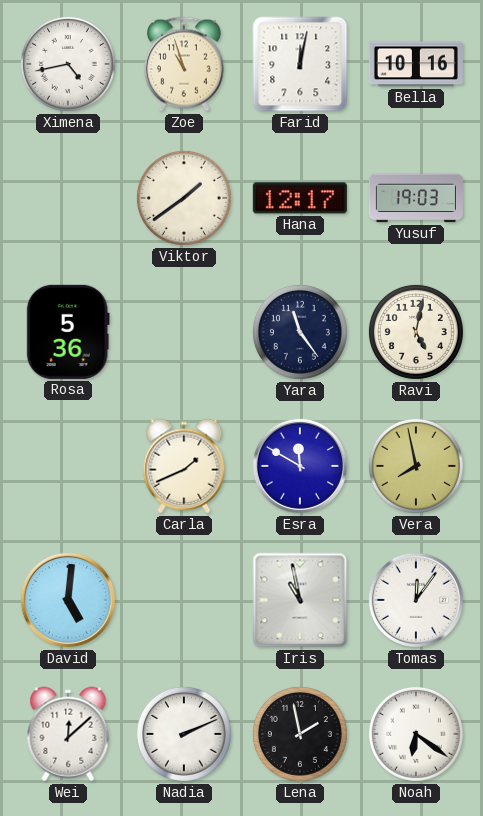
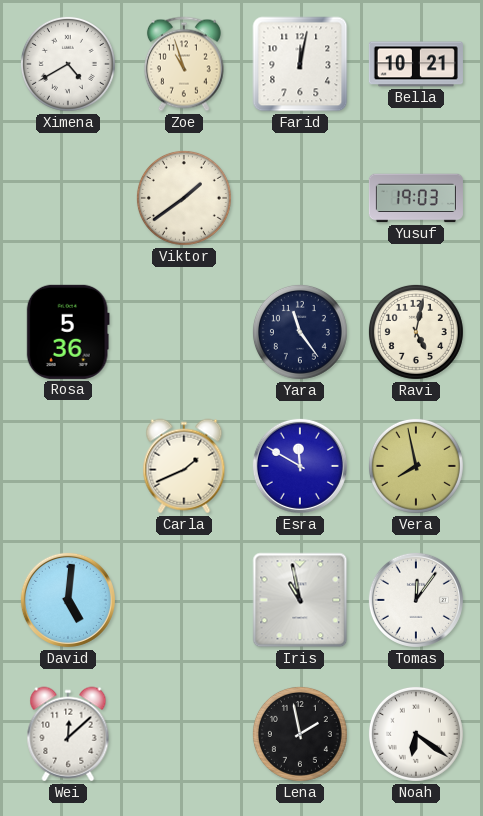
Ximena: 4:43 -> 4:40
Bella: 10:16 -> 10:21
Hana: 12:17 -> none
Nadia: 2:11 -> none
